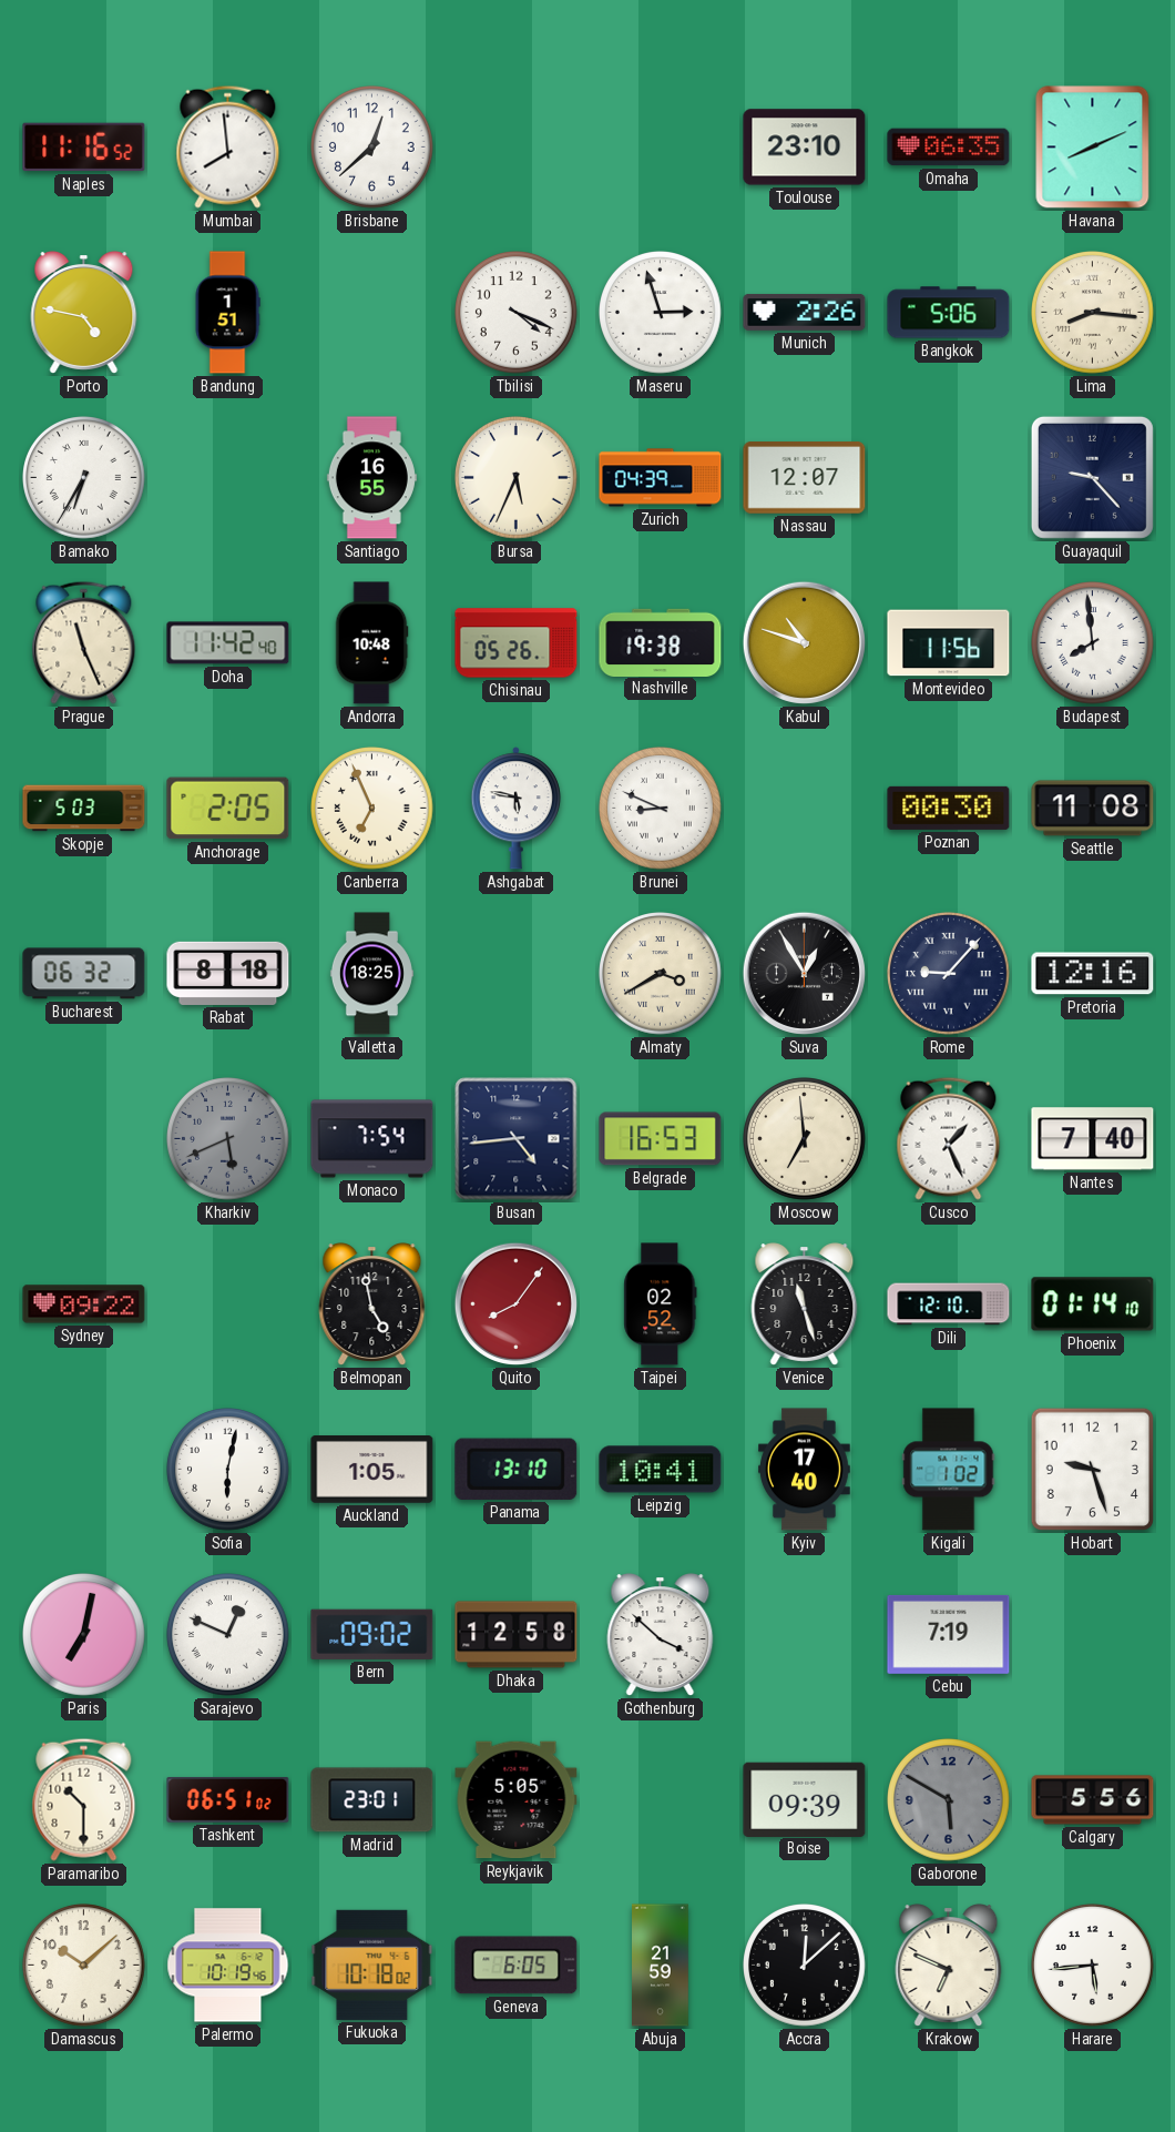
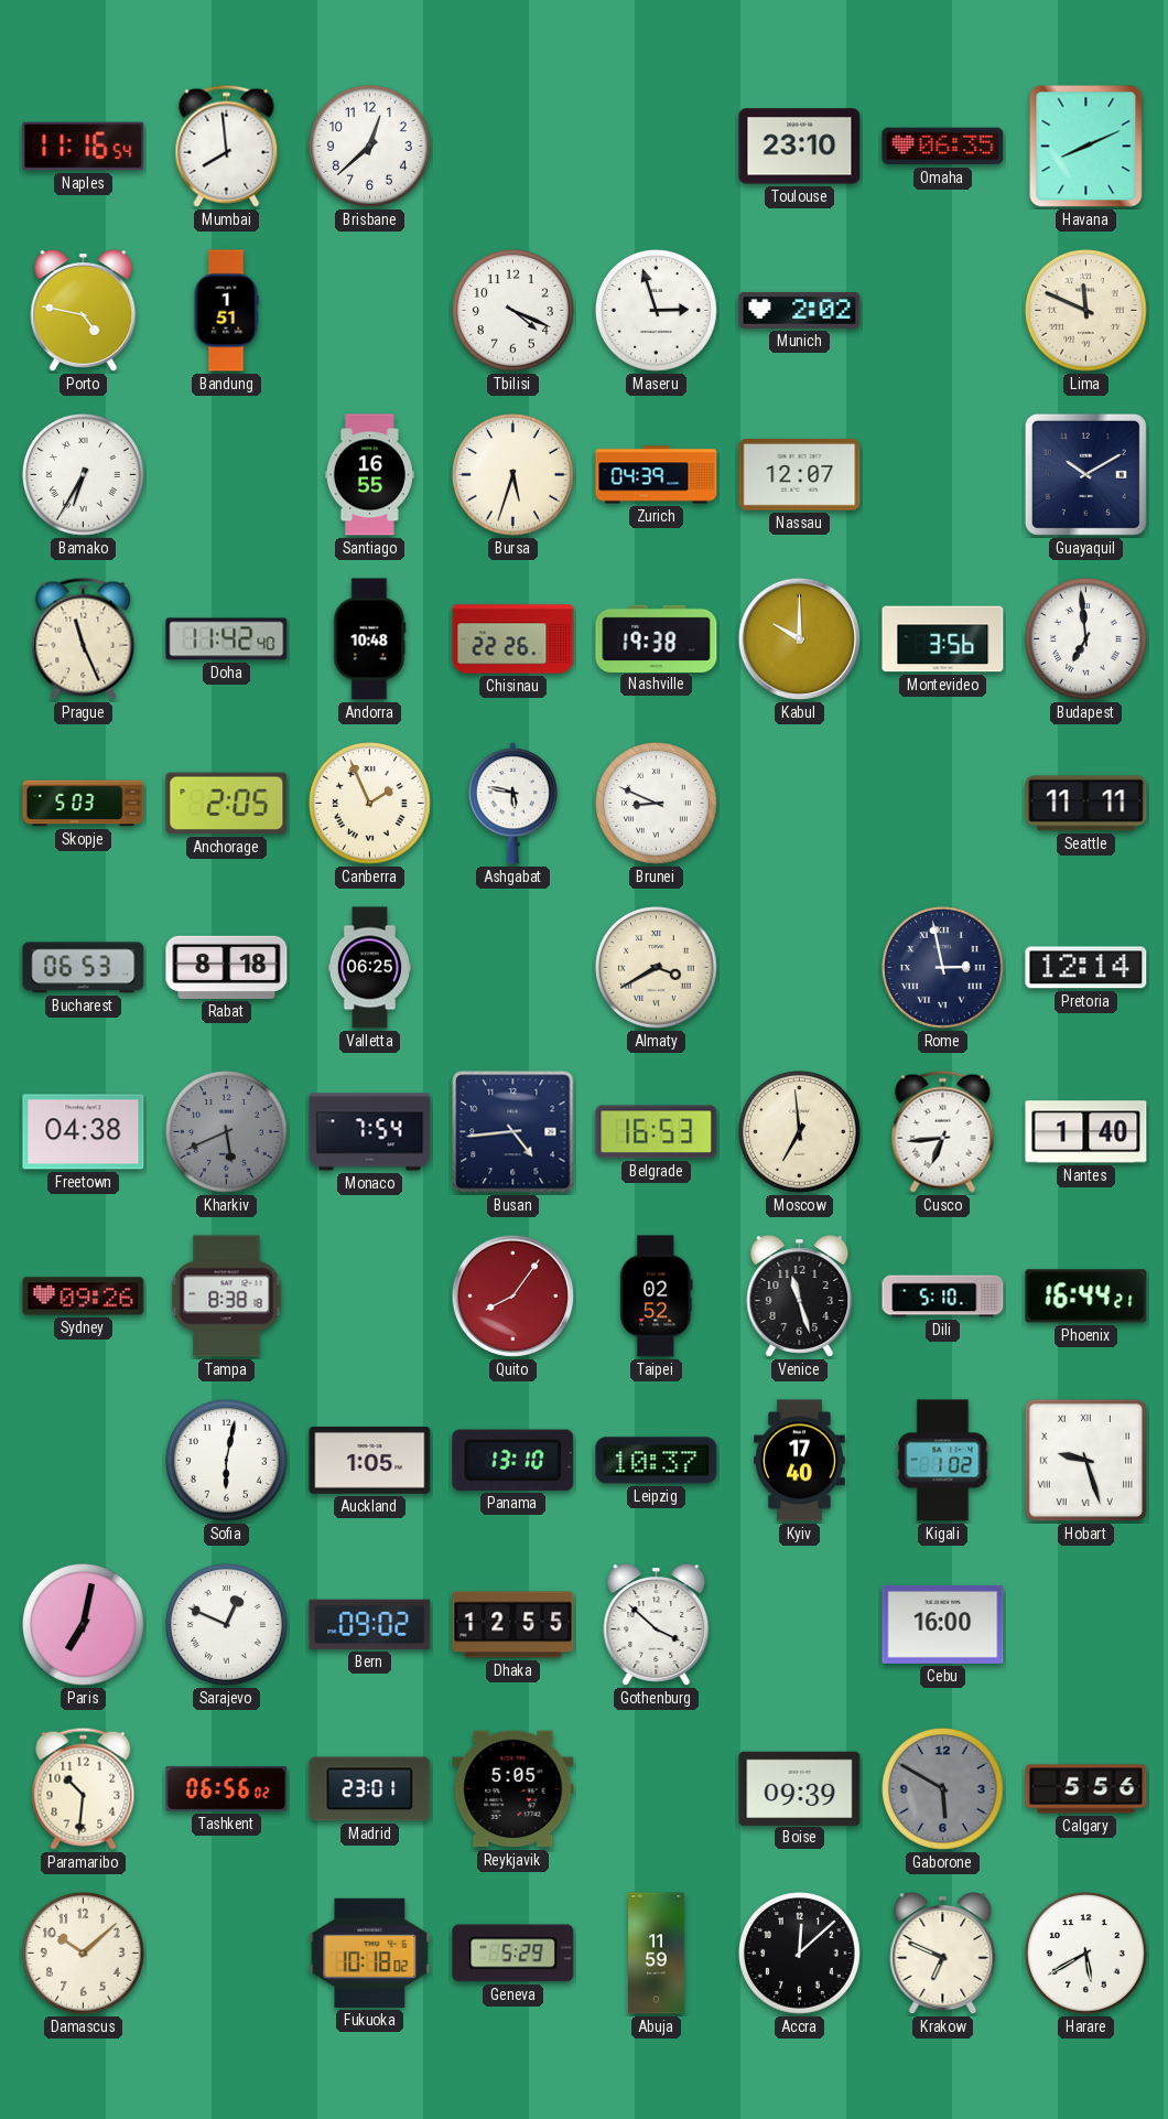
Naples: 11:16:52 -> 11:16:54
Munich: 2:26 -> 2:02
Bangkok: 5:06 -> none
Lima: 8:16 -> 11:49
Bursa: 5:34 -> 5:33
Guayaquil: 9:23 -> 10:10
Chisinau: 05:26 -> 22:26
Kabul: 10:48 -> 10:00
Montevideo: 11:56 -> 3:56
Budapest: 7:59 -> 6:59
Canberra: 6:56 -> 1:56
Poznan: 00:30 -> none
Seattle: 11:08 -> 11:11
Bucharest: 06:32 -> 06:53
Valletta: 18:25 -> 06:25
Suva: 12:55 -> none
Rome: 9:07 -> 2:58
Pretoria: 12:16 -> 12:14
Freetown: none -> 04:38
Cusco: 1:26 -> 6:44
Nantes: 7:40 -> 1:40
Sydney: 09:22 -> 09:26
Tampa: none -> 8:38
Belmopan: 4:58 -> none
Dili: 12:10 -> 5:10
Phoenix: 01:14 -> 16:44
Leipzig: 10:41 -> 10:37
Hobart numerals: Arabic -> Roman
Dhaka: 12:58 -> 12:55
Cebu: 7:19 -> 16:00
Paramaribo: 10:30 -> 10:31
Tashkent: 06:51 -> 06:56
Palermo: 10:19 -> none
Geneva: 6:05 -> 5:29
Abuja: 21:59 -> 11:59
Harare: 5:44 -> 5:40
